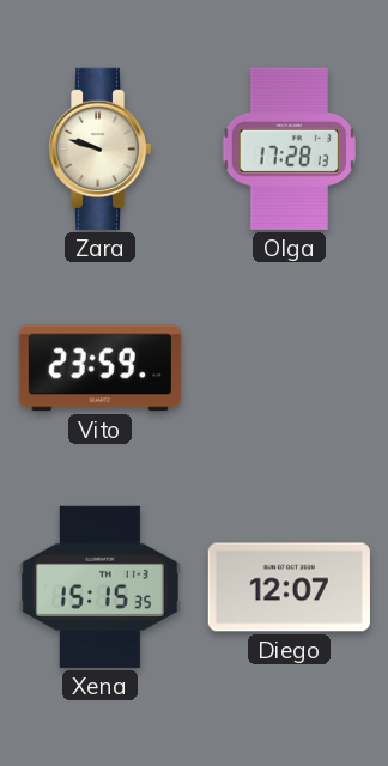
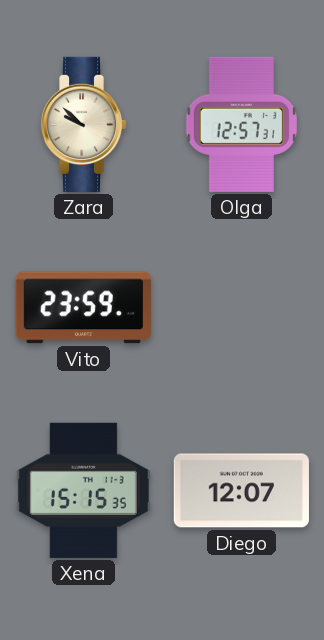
Zara: 9:48 -> 9:52
Olga: 17:28 -> 12:57
